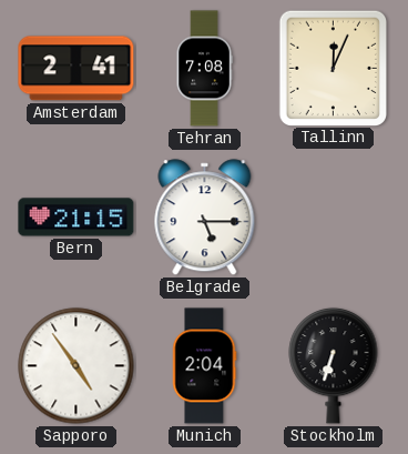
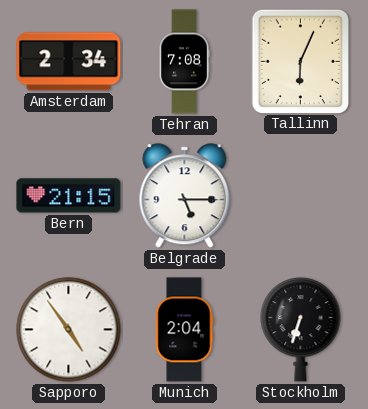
Amsterdam: 2:41 -> 2:34
Tallinn: 12:04 -> 6:04
